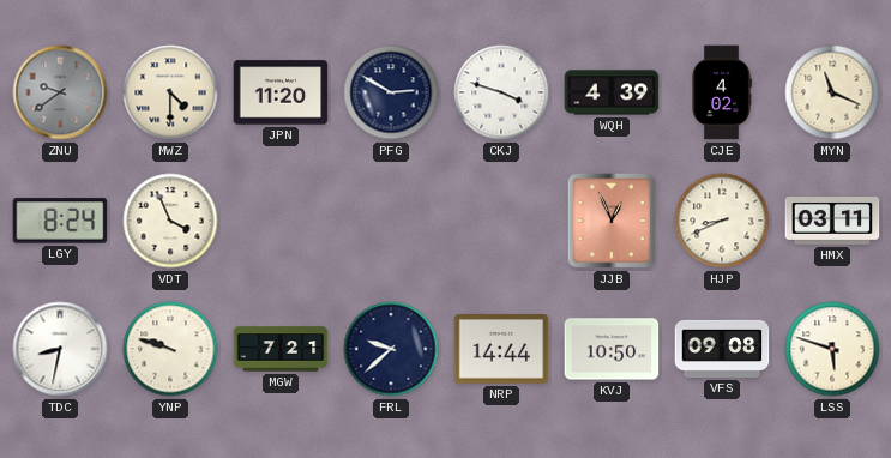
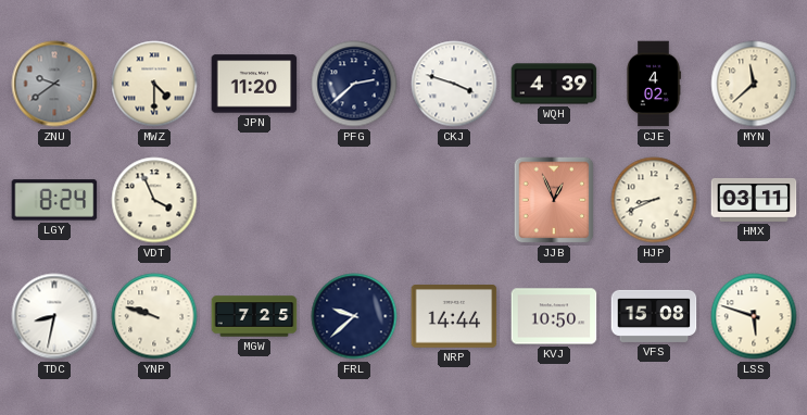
PFG: 2:50 -> 2:38
MYN: 11:19 -> 11:38
MGW: 7:21 -> 7:25
VFS: 09:08 -> 15:08
